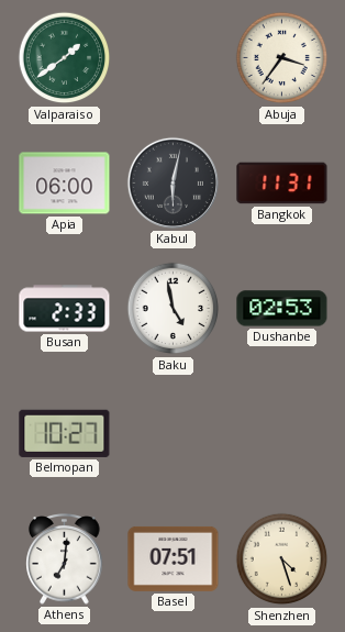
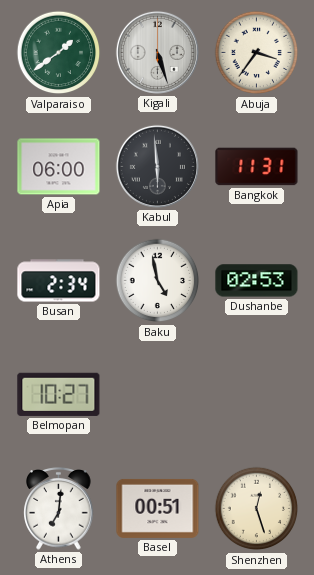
Kigali: none -> 5:27
Kabul: 6:02 -> 5:59
Busan: 2:33 -> 2:34
Basel: 07:51 -> 00:51
Shenzhen: 4:27 -> 12:27
